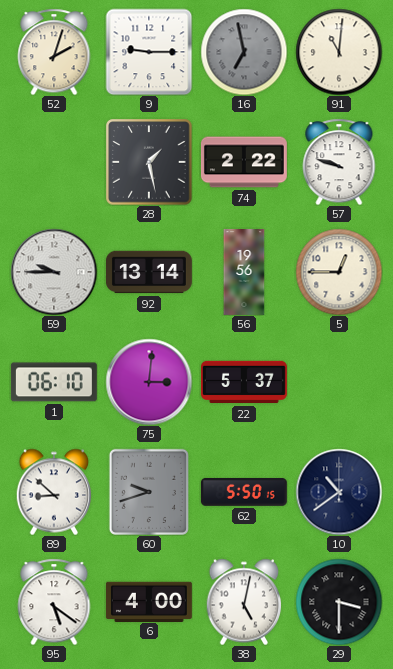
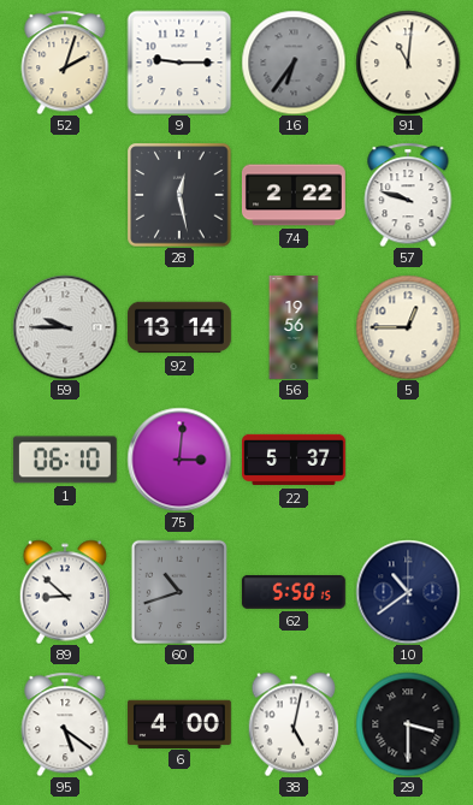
16: 6:58 -> 6:36
28: 1:28 -> 12:28
60: 9:42 -> 10:42
